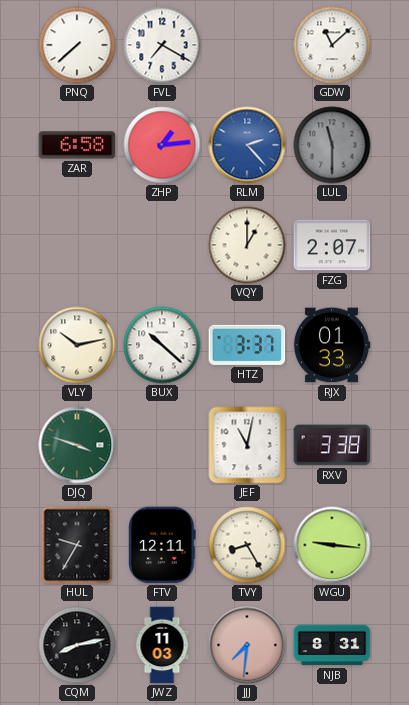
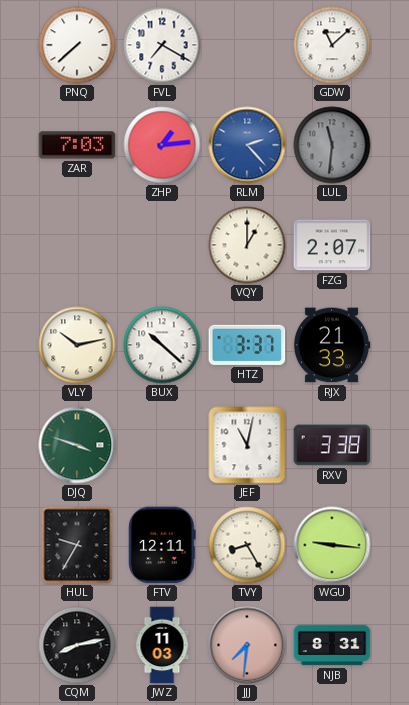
ZAR: 6:58 -> 7:03
LUL: 11:30 -> 11:31
RJX: 01:33 -> 21:33
